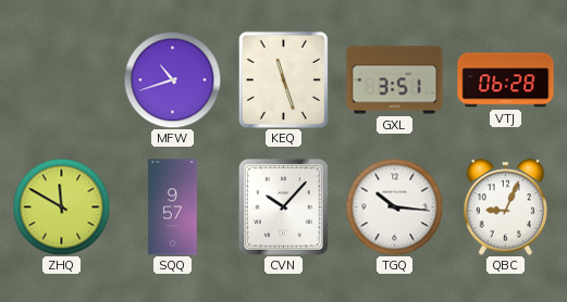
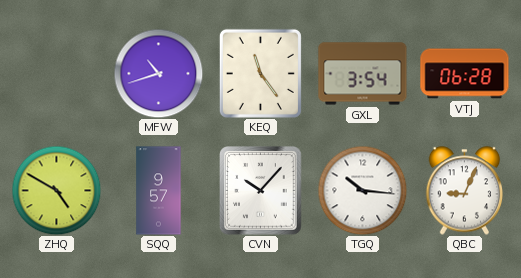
KEQ: 11:27 -> 11:24
GXL: 3:51 -> 3:54
ZHQ: 11:50 -> 4:50
